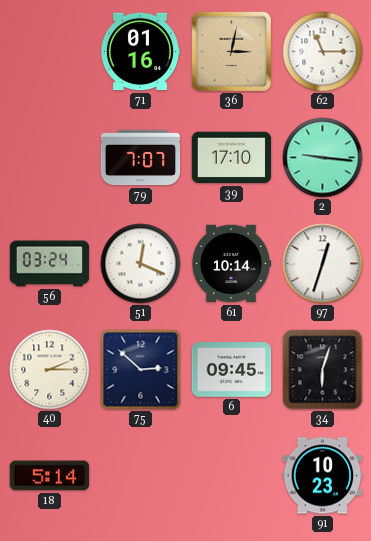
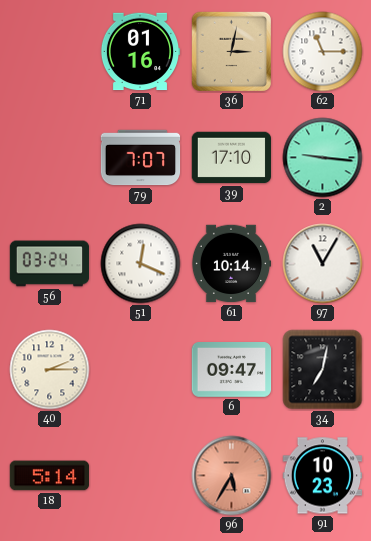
97: 12:33 -> 11:05
75: 2:52 -> none
6: 09:45 -> 09:47
34: 6:03 -> 7:02
96: none -> 5:35
